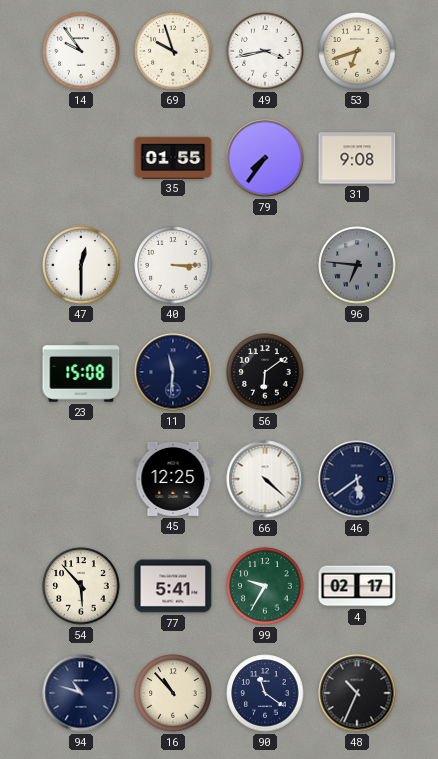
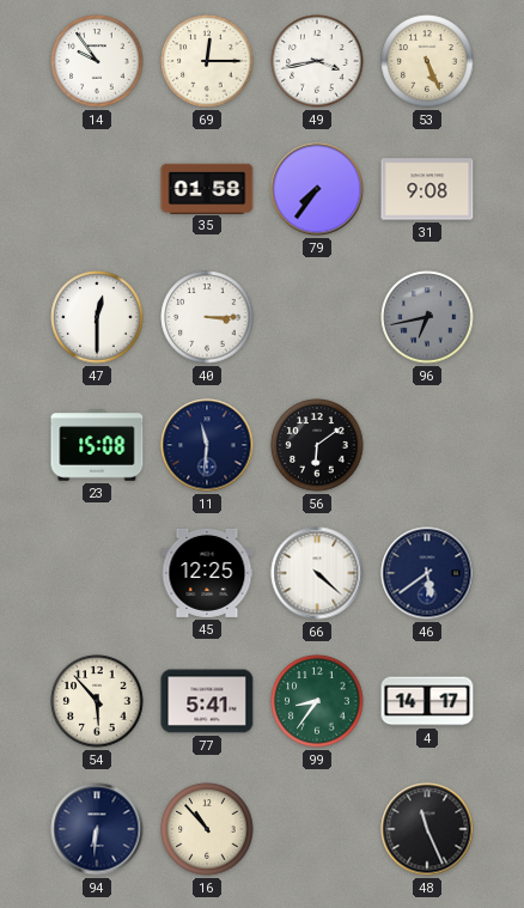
69: 9:57 -> 12:15
53: 6:42 -> 5:26
35: 01:55 -> 01:58
96: 6:46 -> 6:43
99: 9:35 -> 8:36
4: 02:17 -> 14:17
94: 10:48 -> 6:31
90: 11:21 -> none
48: 10:34 -> 11:26
